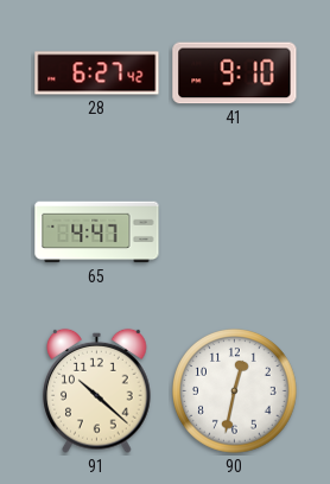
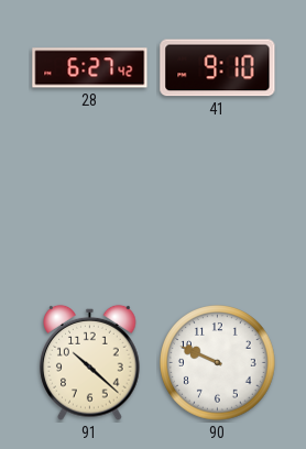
65: 4:47 -> none
90: 12:32 -> 9:49
